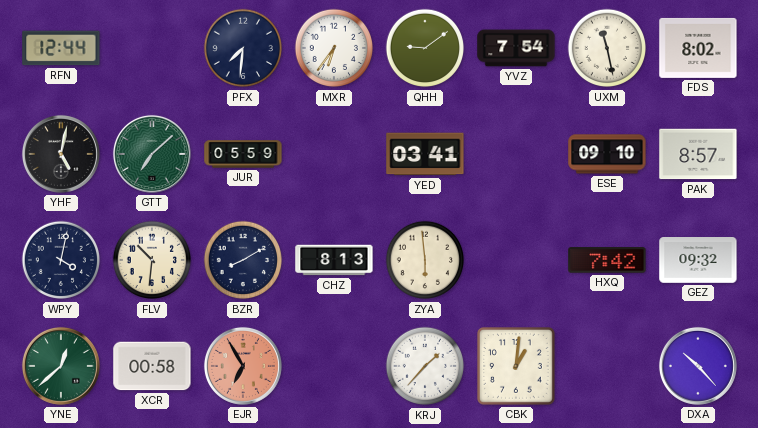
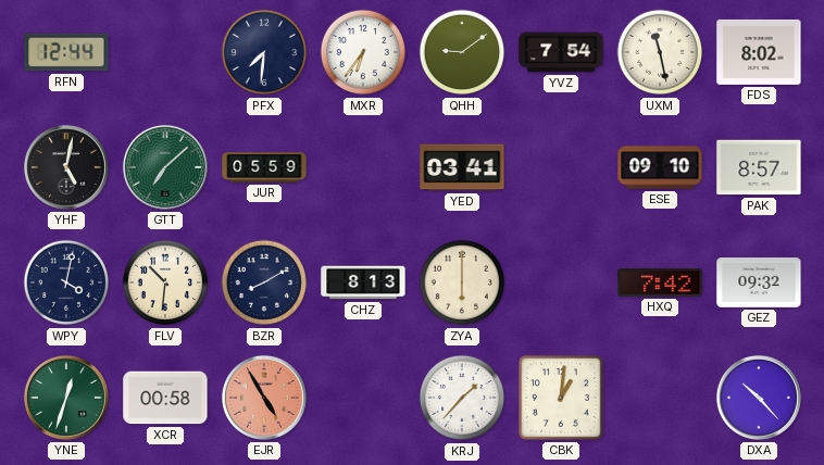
ZYA: 5:59 -> 6:00
YNE: 12:38 -> 12:33
EJR: 6:55 -> 4:55
